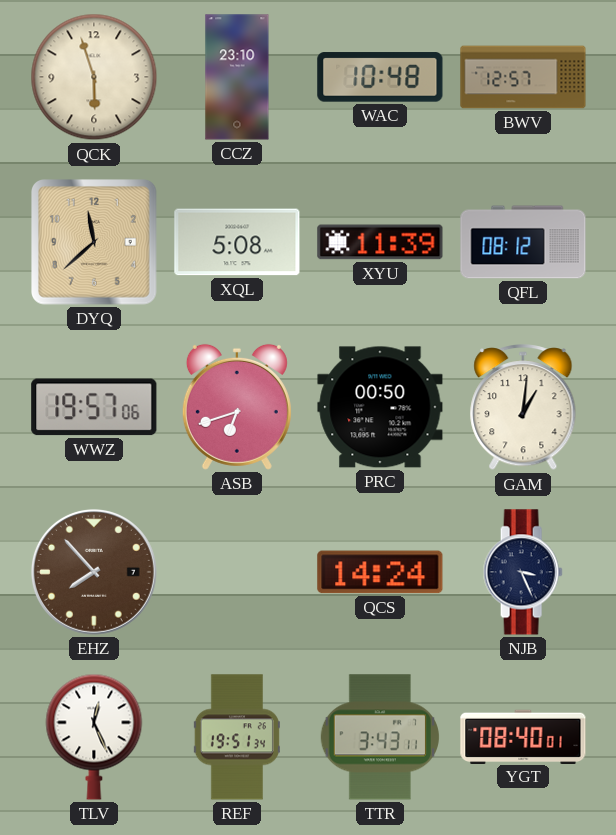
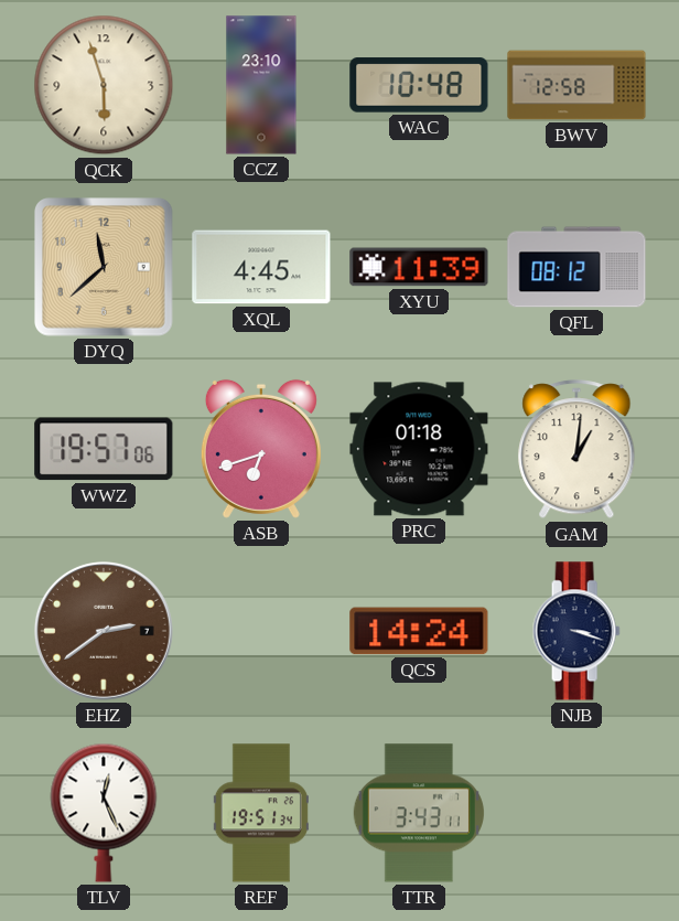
BWV: 12:57 -> 12:58
XQL: 5:08 -> 4:45
PRC: 00:50 -> 01:18
EHZ: 7:53 -> 2:39
NJB: 3:26 -> 3:18
YGT: 08:40 -> none
